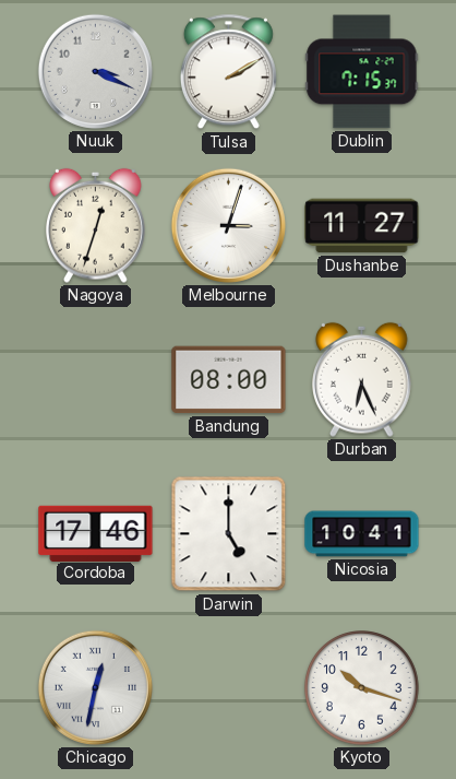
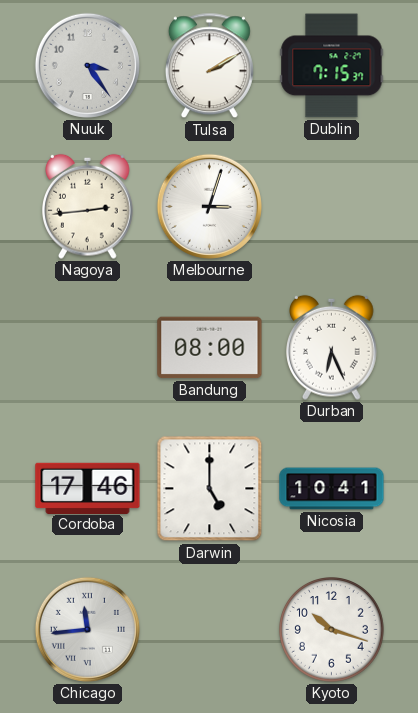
Nuuk: 3:19 -> 3:24
Nagoya: 12:33 -> 2:44
Dushanbe: 11:27 -> none
Chicago: 12:32 -> 11:44
